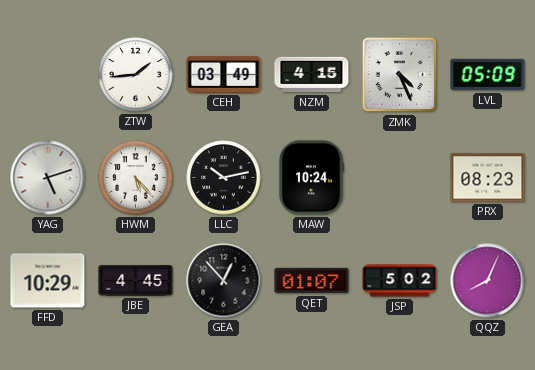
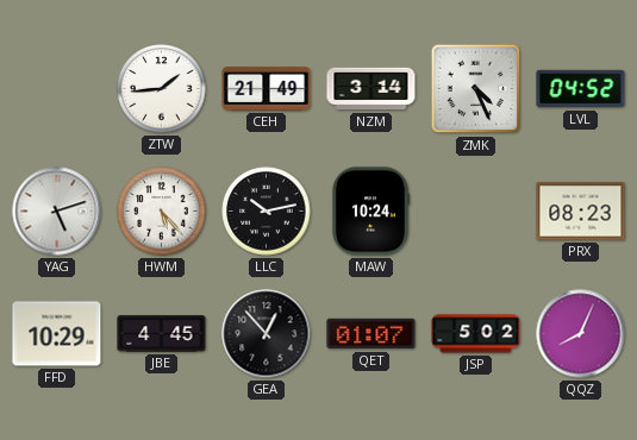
CEH: 03:49 -> 21:49
NZM: 4:15 -> 3:14
LVL: 05:09 -> 04:52
